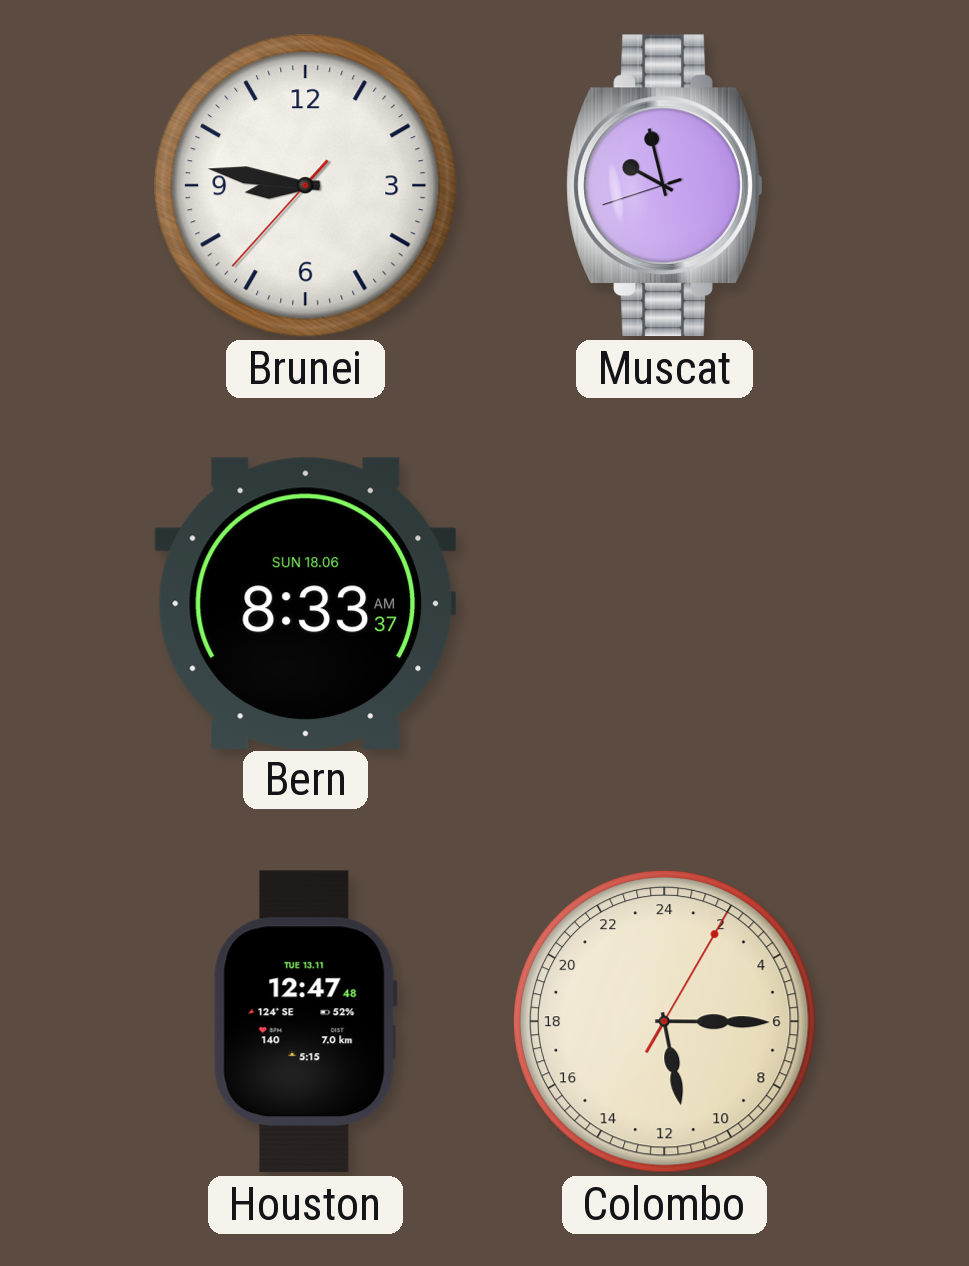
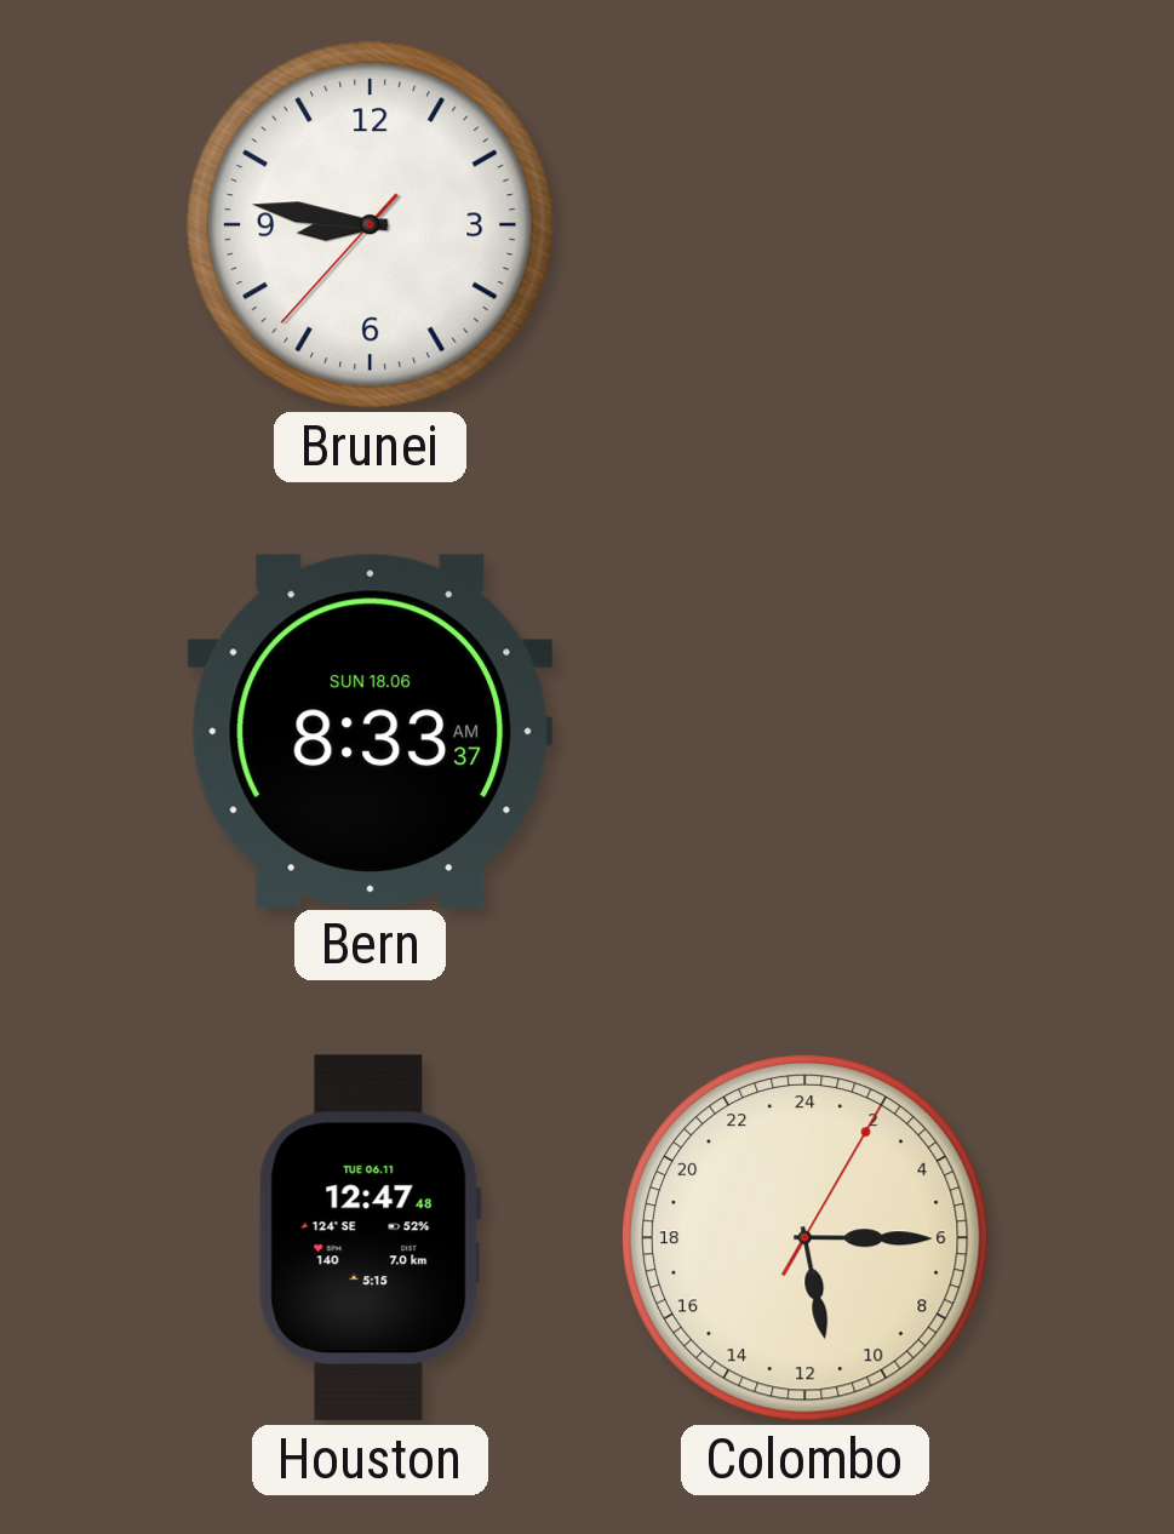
Muscat: 9:57 -> none
Houston date: TUE 13.11 -> TUE 06.11
